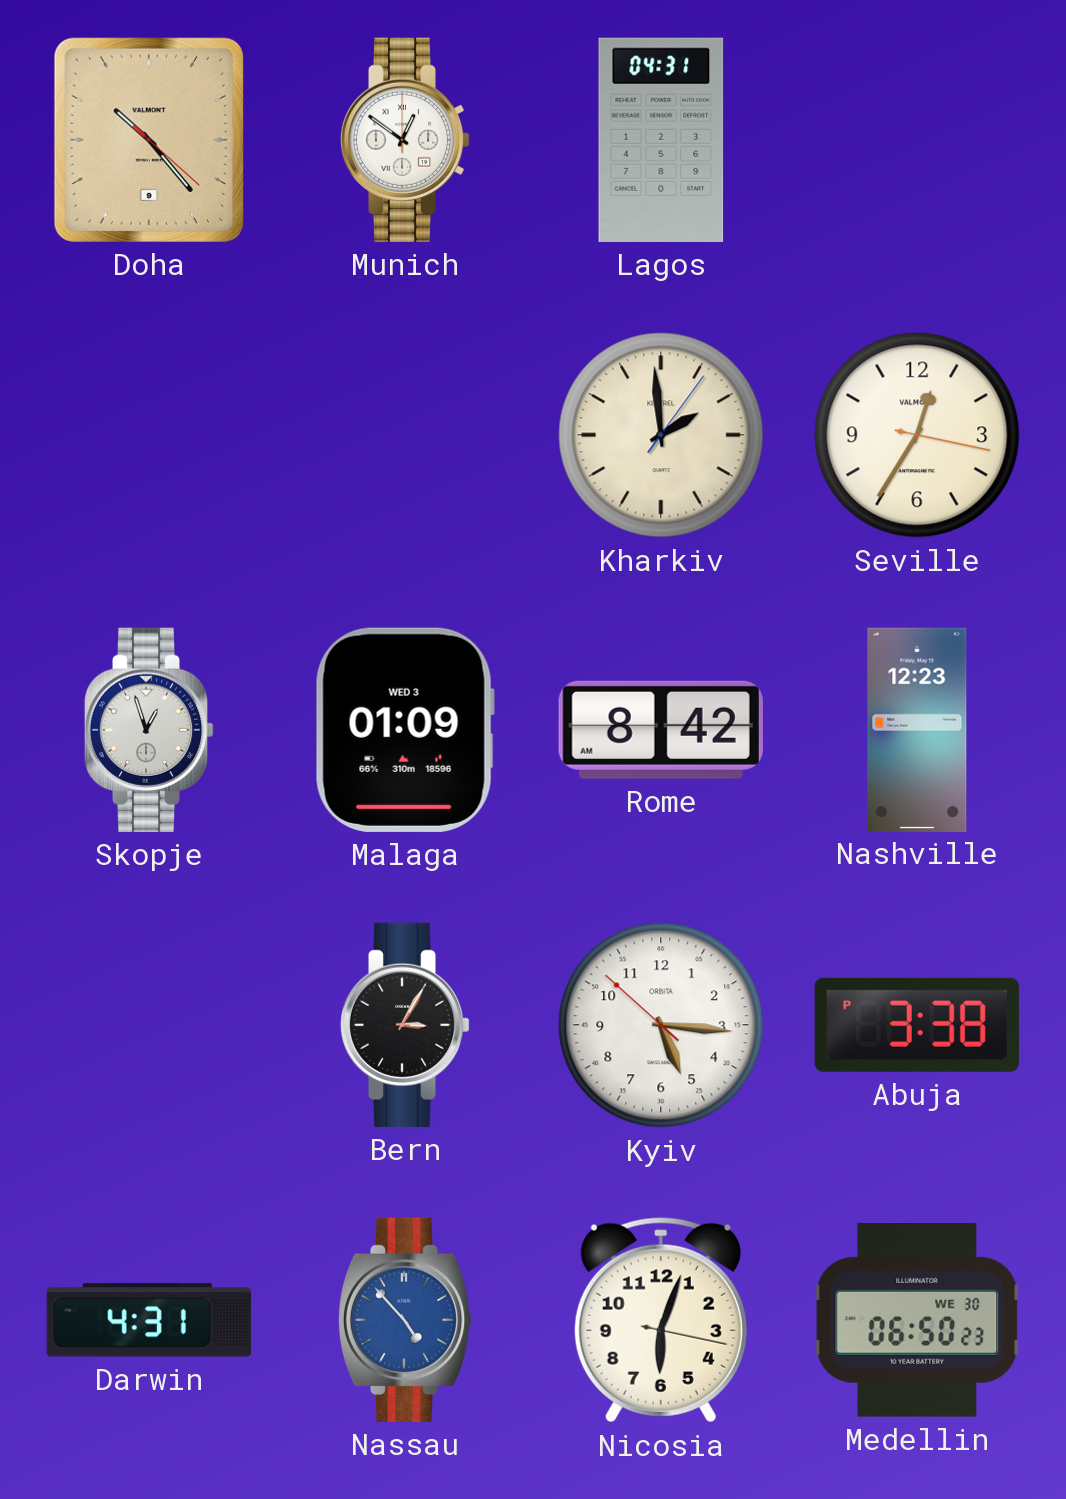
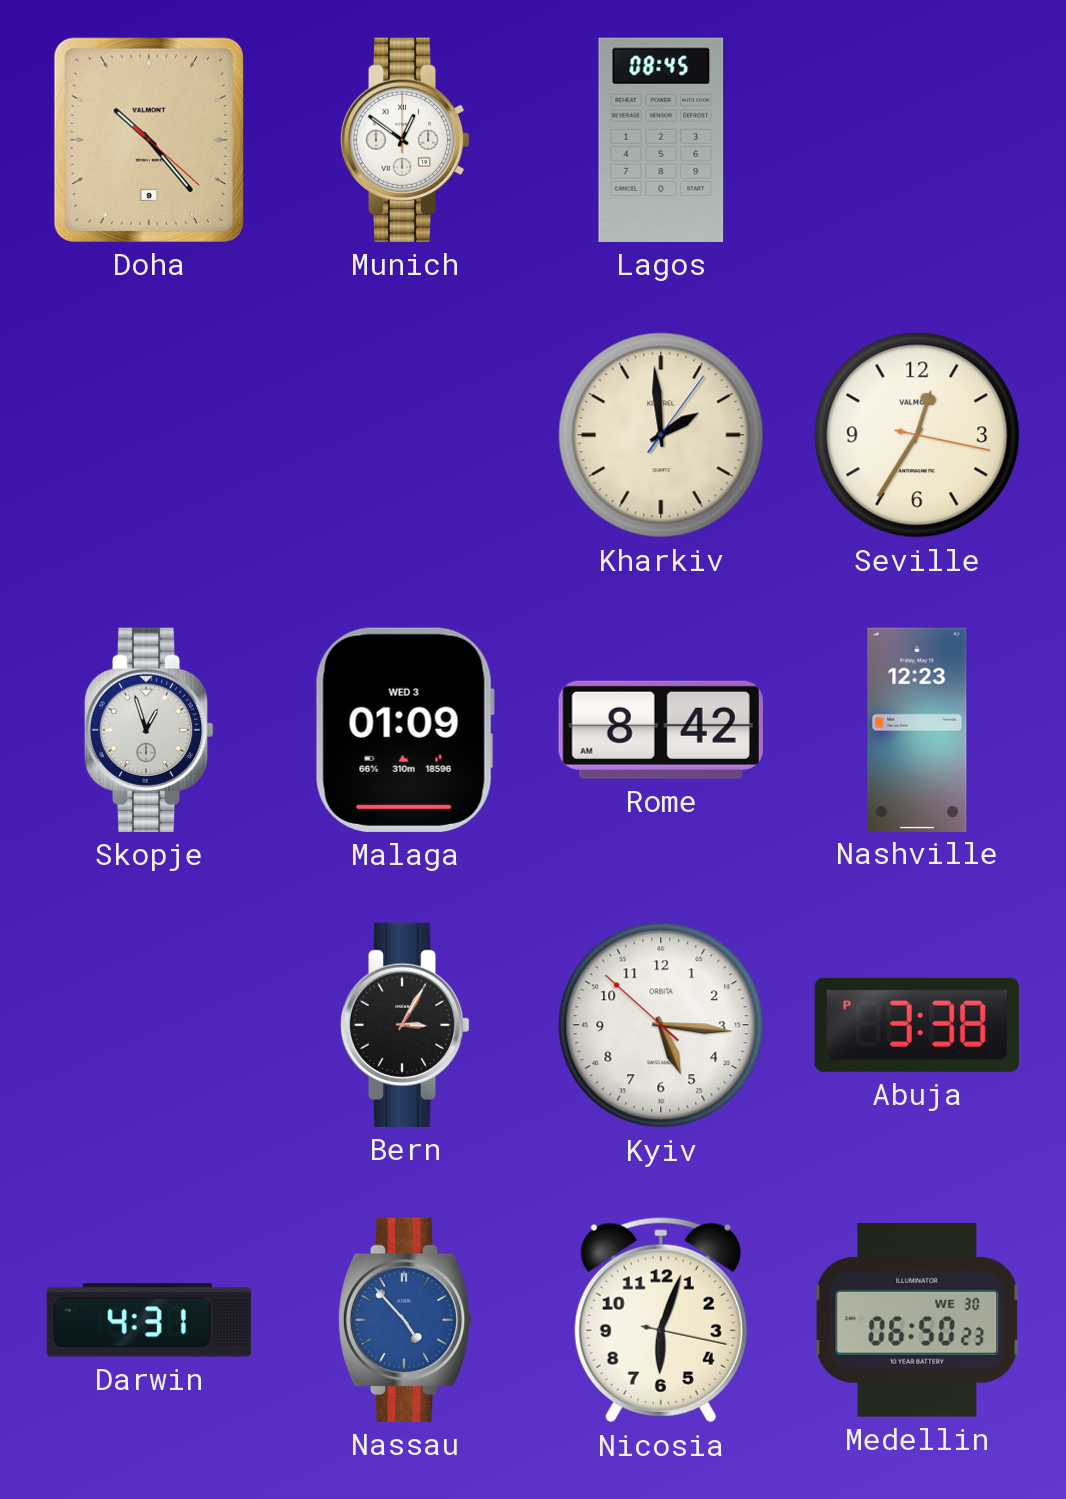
Lagos: 04:31 -> 08:45
